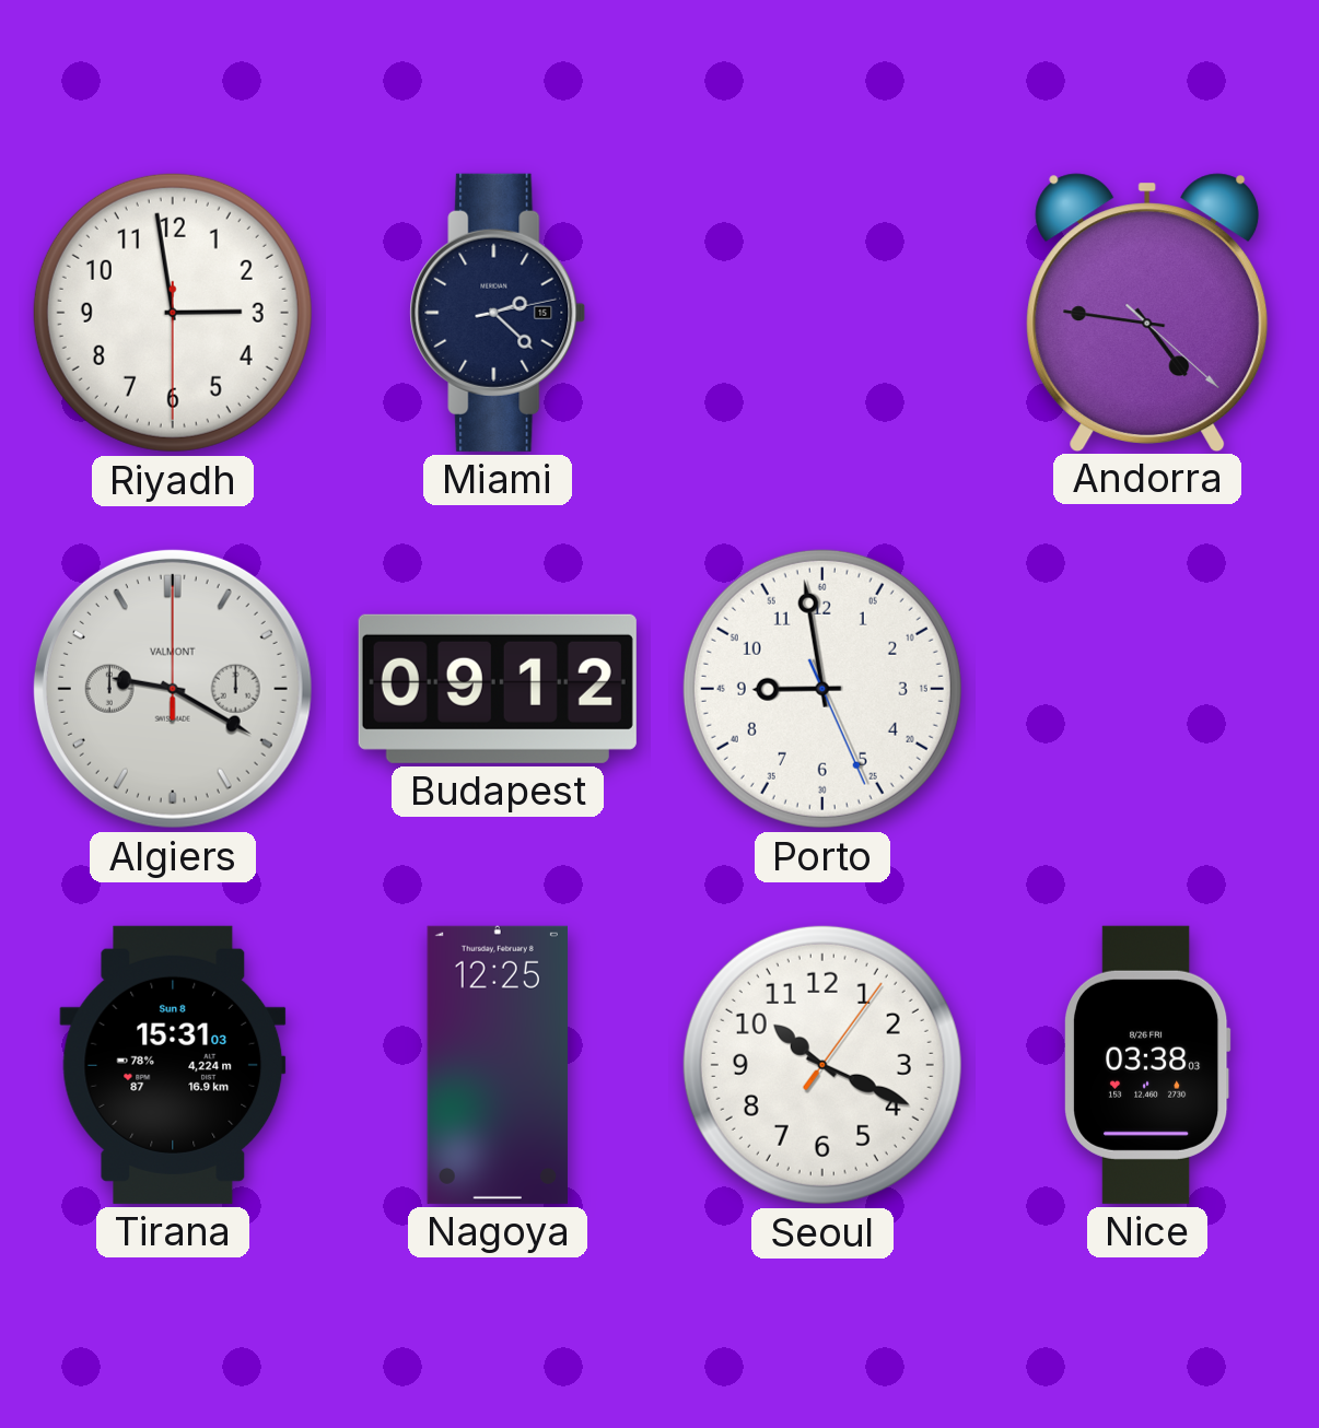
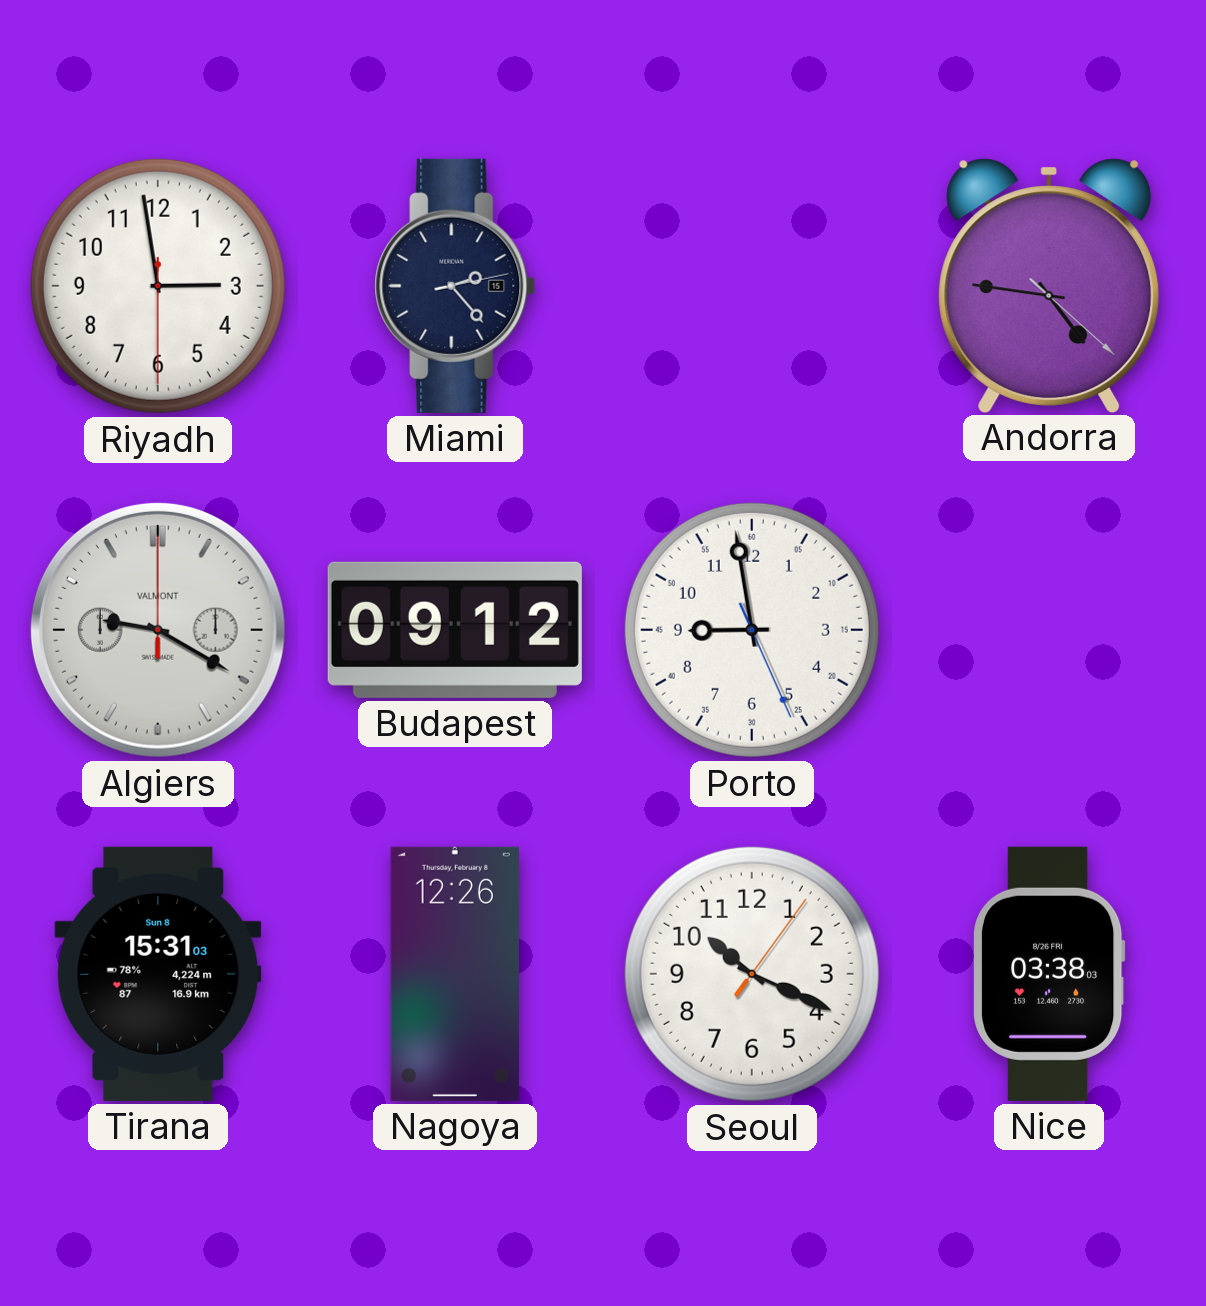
Miami: 2:22 -> 2:23
Nagoya: 12:25 -> 12:26
